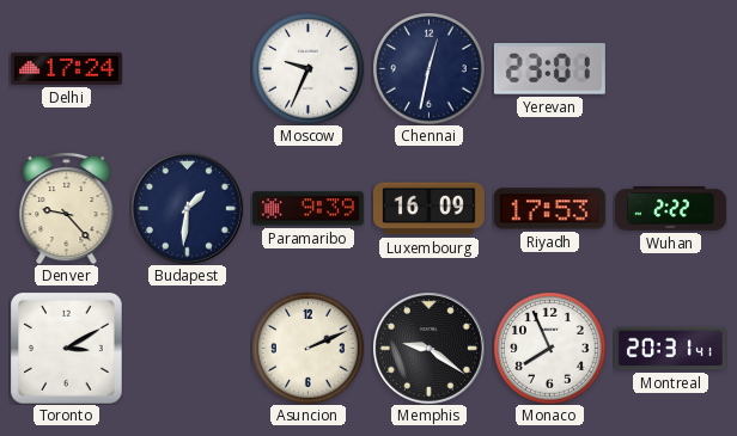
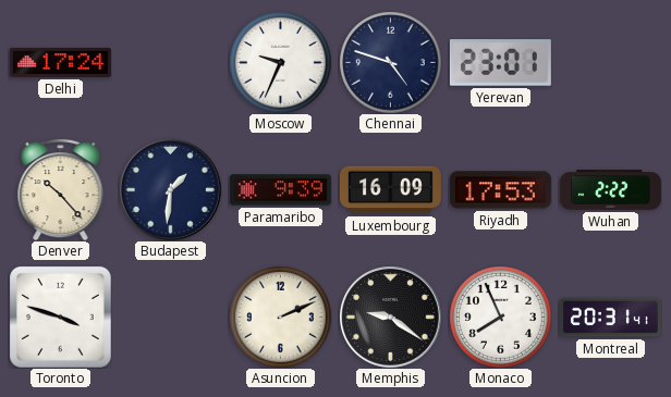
Chennai: 12:32 -> 4:48
Denver: 9:23 -> 10:23
Toronto: 3:10 -> 3:48
